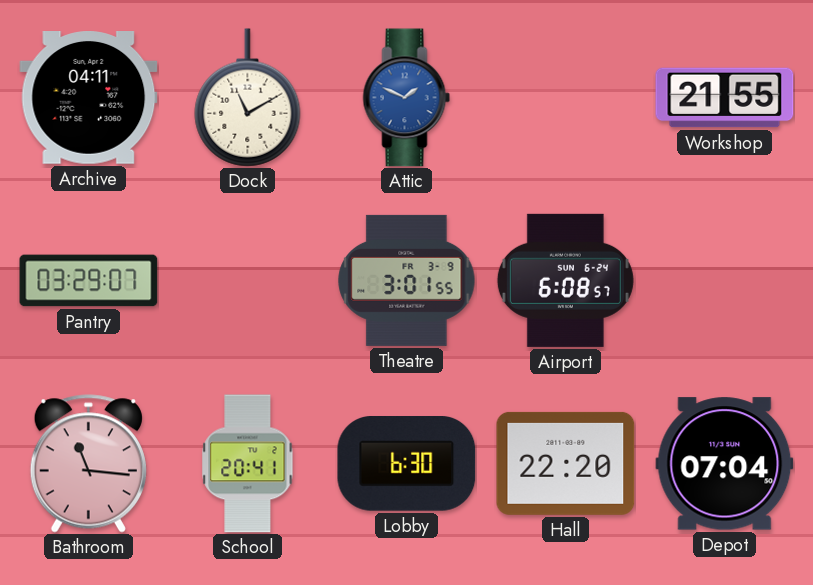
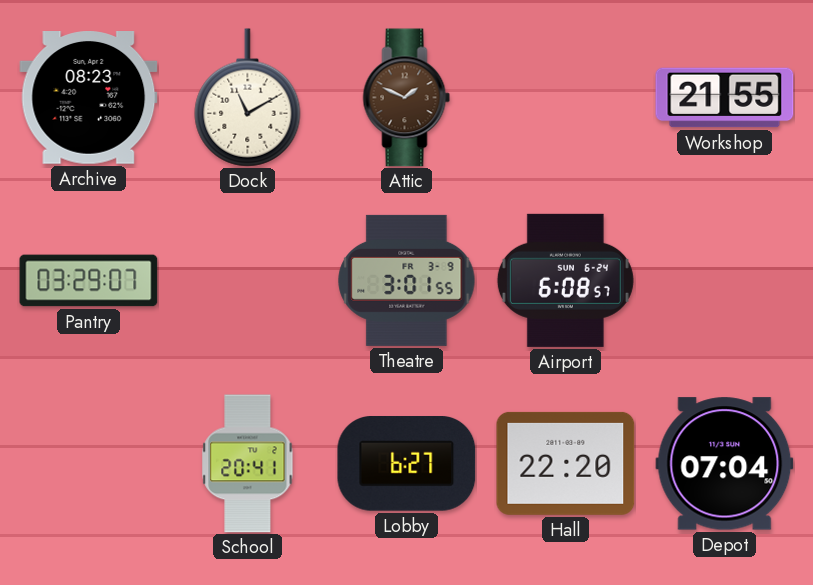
Archive: 04:11 -> 08:23
Attic dial: blue -> brown
Bathroom: 11:16 -> none
Lobby: 6:30 -> 6:27
